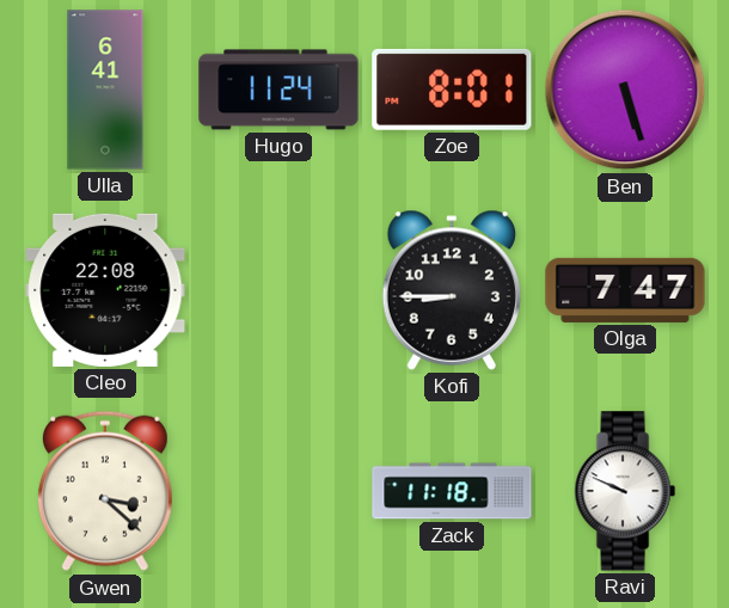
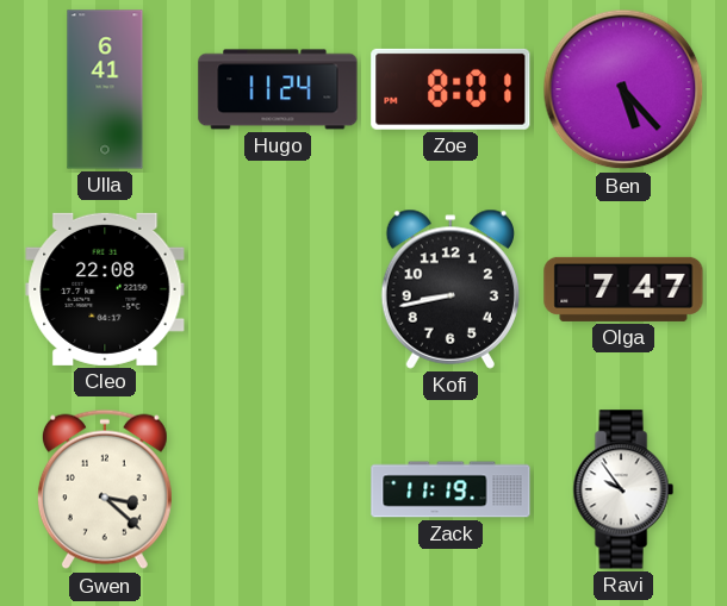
Ben: 5:27 -> 5:23
Kofi: 8:45 -> 8:43
Zack: 11:18 -> 11:19
Ravi: 9:49 -> 9:54
